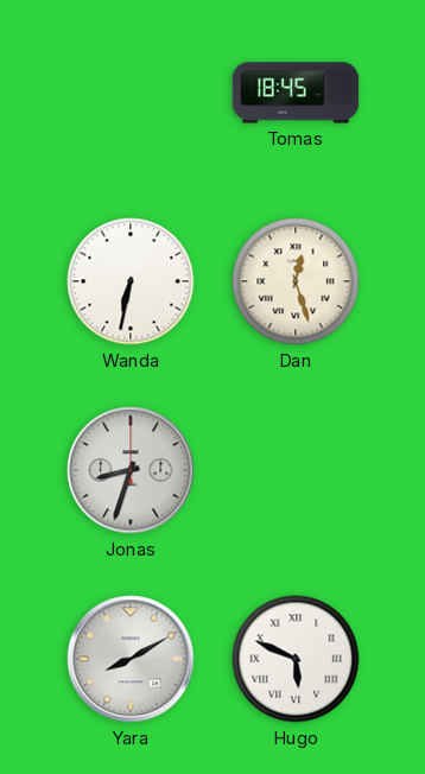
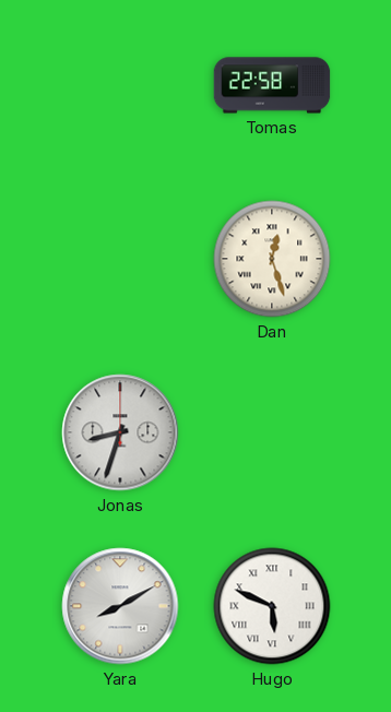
Tomas: 18:45 -> 22:58
Wanda: 6:32 -> none
